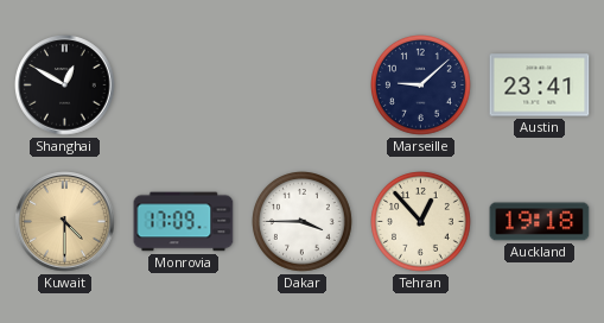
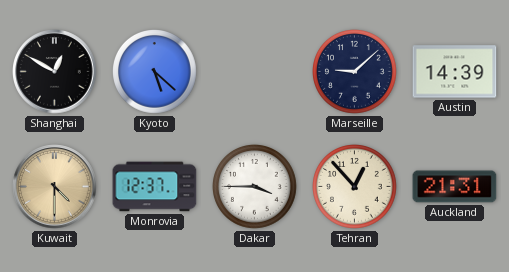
Kyoto: none -> 5:22
Austin: 23:41 -> 14:39
Monrovia: 17:09 -> 12:37
Auckland: 19:18 -> 21:31
